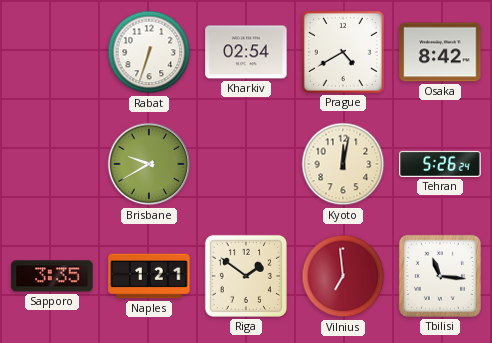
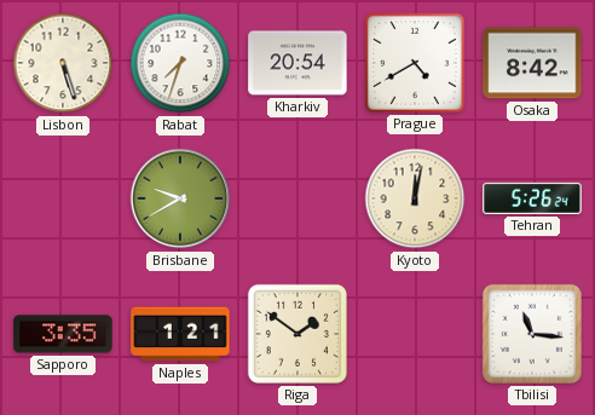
Lisbon: none -> 5:27
Rabat: 6:33 -> 7:33
Kharkiv: 02:54 -> 20:54
Vilnius: 6:59 -> none
